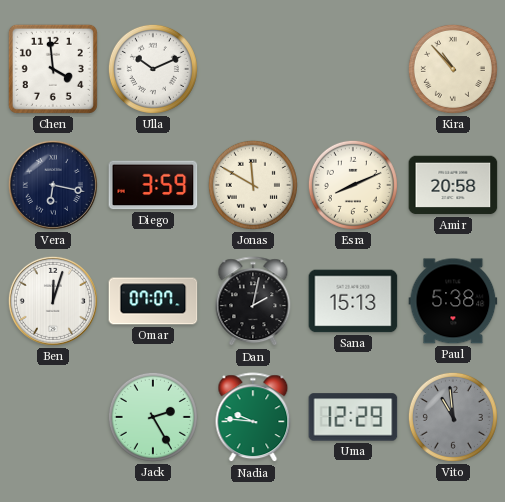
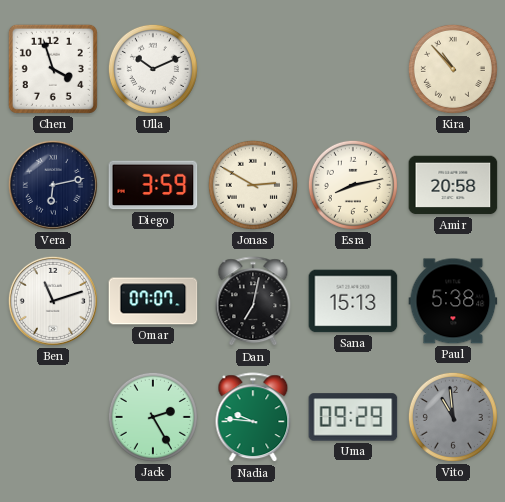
Chen: 3:59 -> 3:57
Vera: 6:17 -> 6:13
Jonas: 11:50 -> 2:50
Esra: 8:11 -> 8:13
Ben: 12:03 -> 11:12
Dan: 2:02 -> 7:02
Uma: 12:29 -> 09:29
